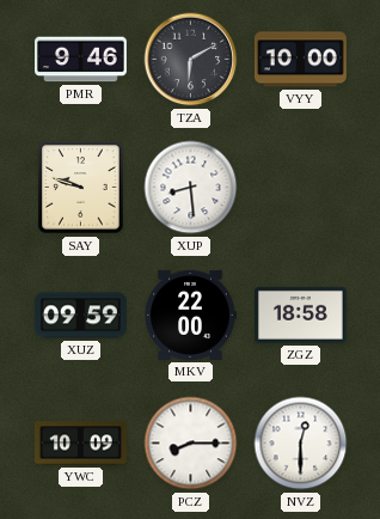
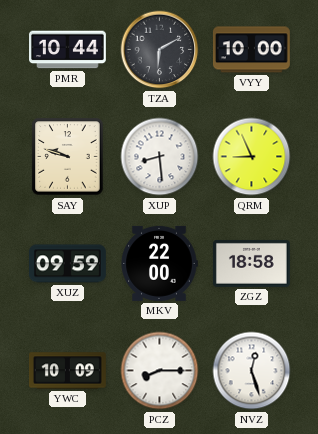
PMR: 9:46 -> 10:44
QRM: none -> 8:56
NVZ: 12:30 -> 12:27
